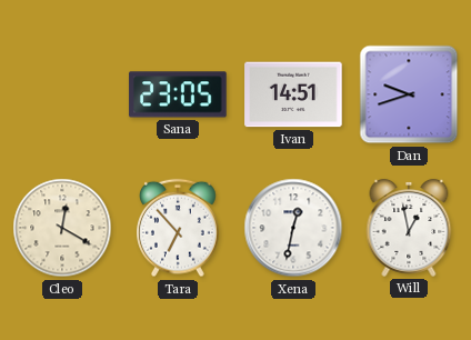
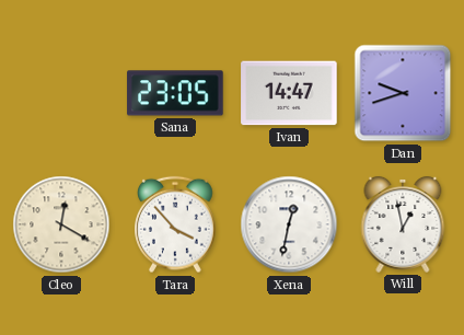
Ivan: 14:51 -> 14:47
Tara: 6:53 -> 3:53
